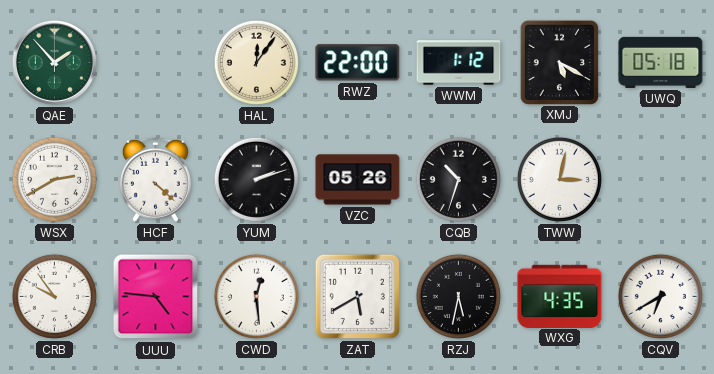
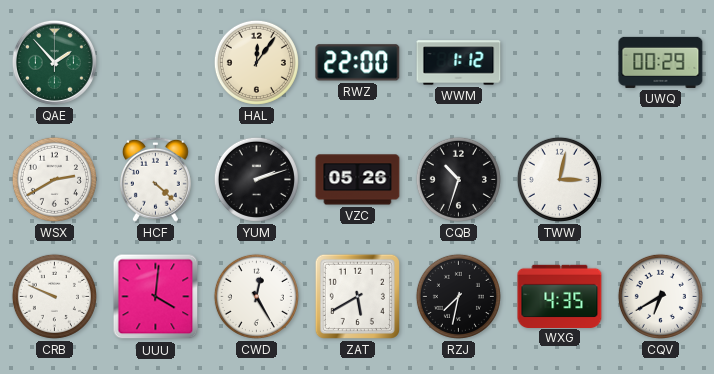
XMJ: 5:20 -> none
UWQ: 05:18 -> 00:29
CRB: 9:54 -> 9:49
UUU: 4:46 -> 4:01
CWD: 12:29 -> 12:25
RZJ: 5:32 -> 7:32
